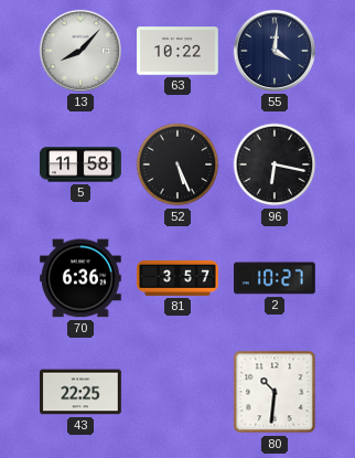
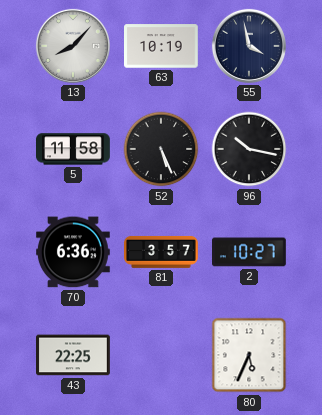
63: 10:22 -> 10:19
55: 4:01 -> 3:58
96: 6:17 -> 10:17
80: 10:31 -> 5:34
